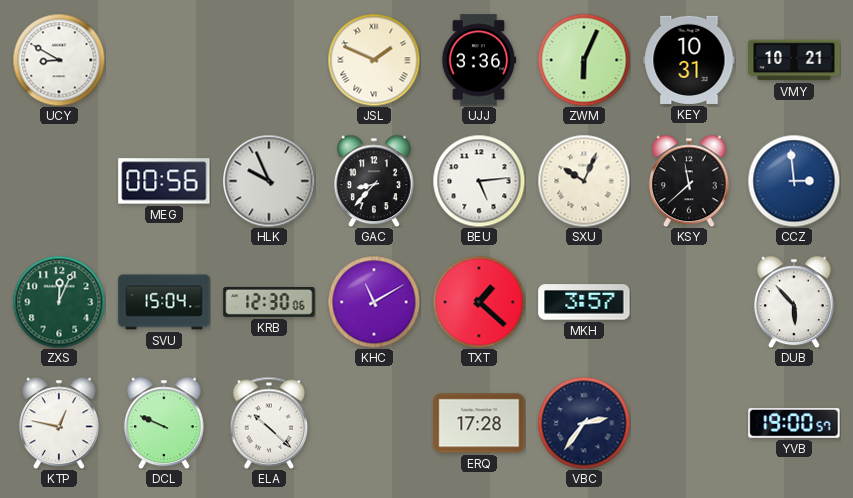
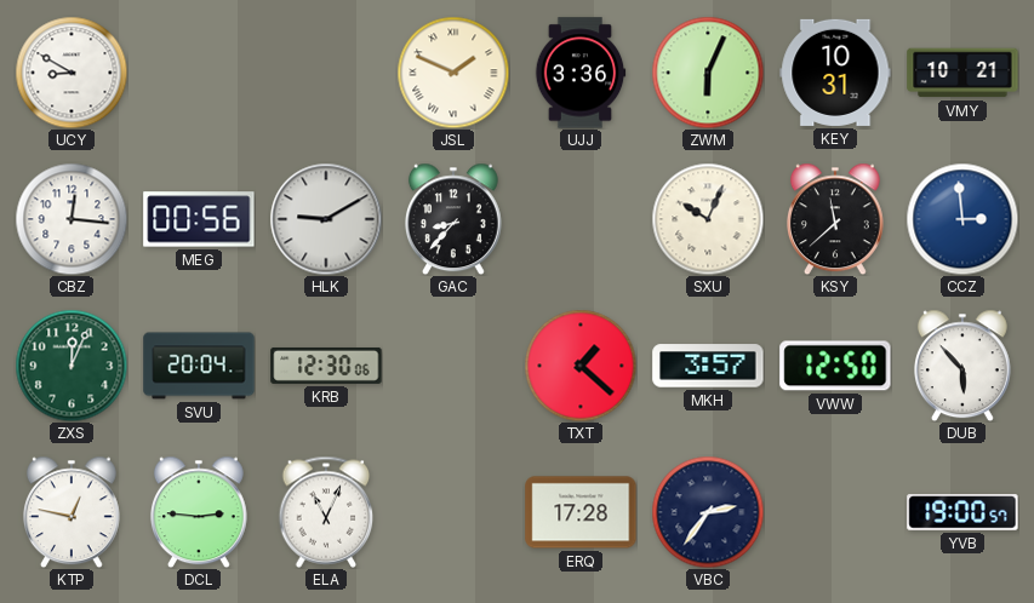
CBZ: none -> 12:16
HLK: 9:56 -> 9:10
BEU: 5:14 -> none
SVU: 15:04 -> 20:04
KHC: 11:10 -> none
VWW: none -> 12:50
DCL: 9:49 -> 2:46
ELA: 10:22 -> 11:04
